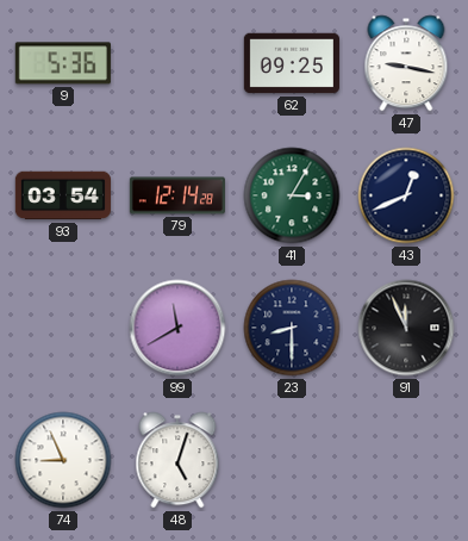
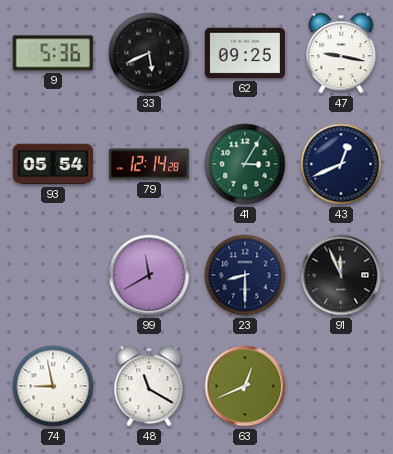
33: none -> 5:41
93: 03:54 -> 05:54
74: 8:56 -> 8:58
48: 5:03 -> 11:20
63: none -> 12:41
